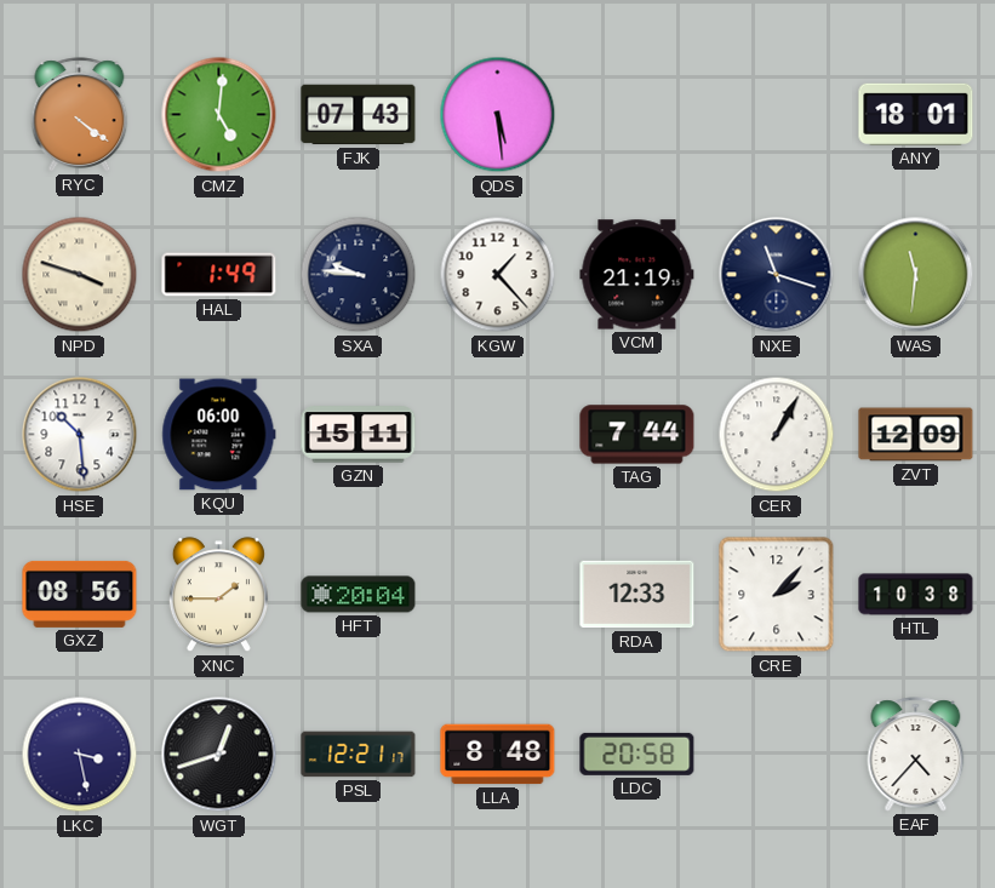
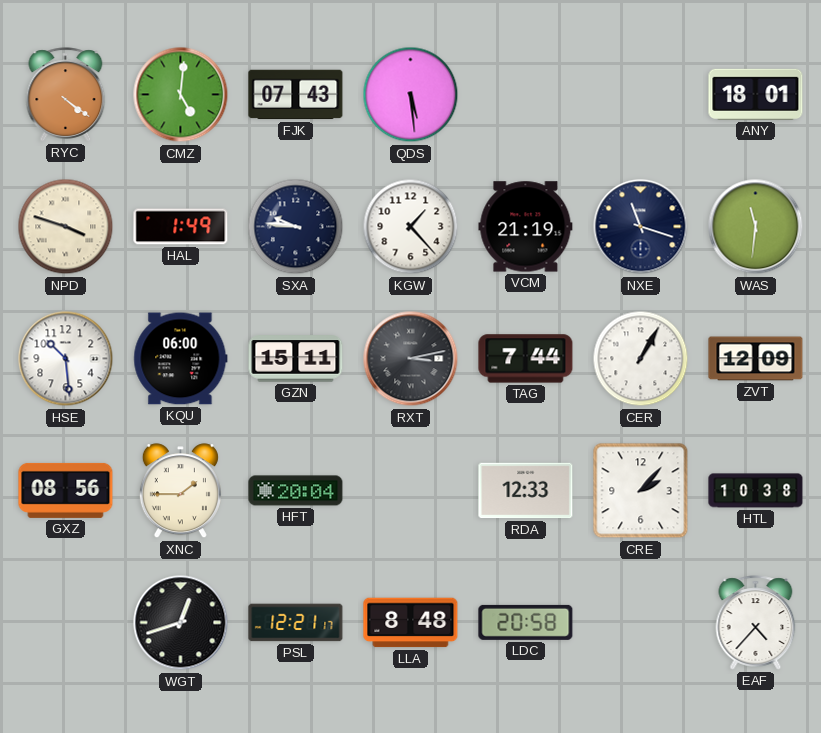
RXT: none -> 3:13
LKC: 3:28 -> none
